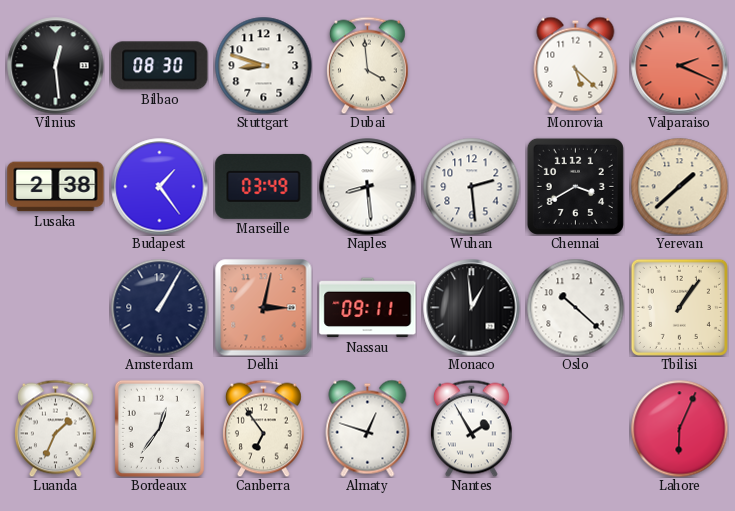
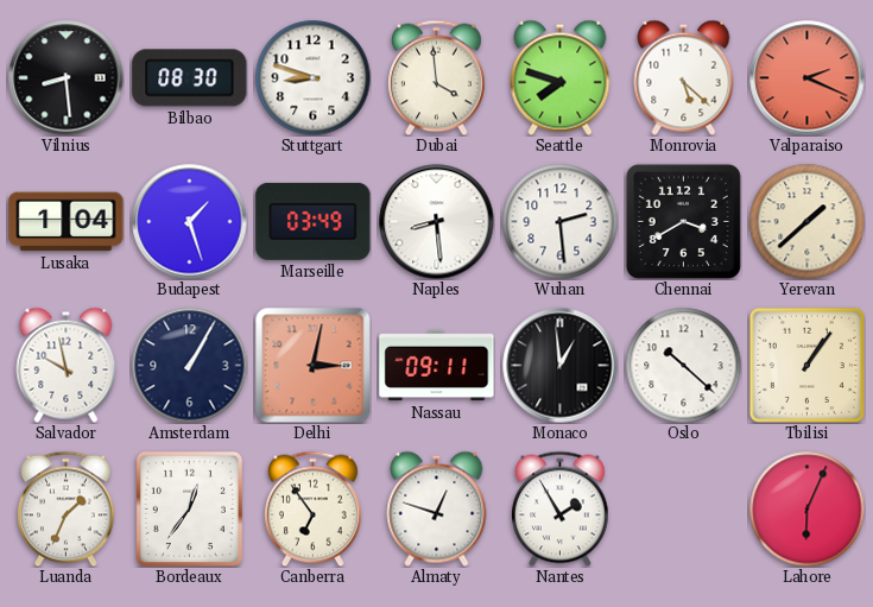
Vilnius: 12:29 -> 8:29
Seattle: none -> 7:48
Lusaka: 2:38 -> 1:04
Budapest: 1:24 -> 1:27
Salvador: none -> 9:58
